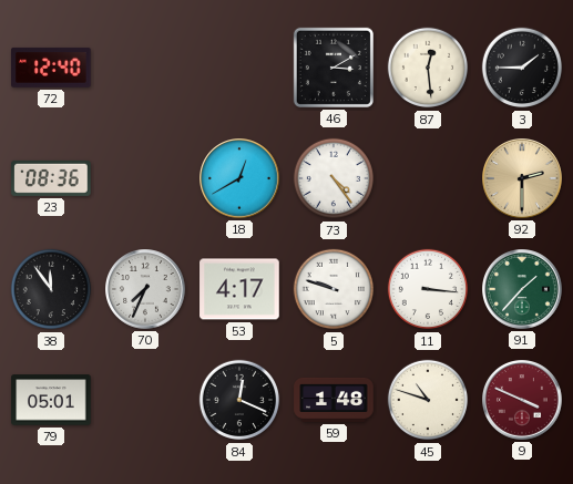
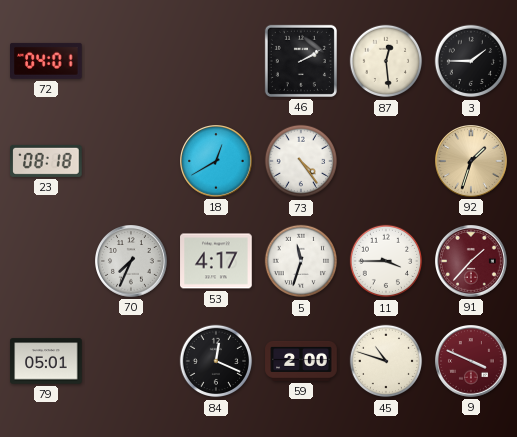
72: 12:40 -> 04:01
46: 3:10 -> 2:10
23: 08:36 -> 08:18
92: 2:30 -> 1:33
38: 11:54 -> none
5: 9:48 -> 11:33
11: 3:16 -> 3:45
91 dial: green -> burgundy
59: 1:48 -> 2:00
